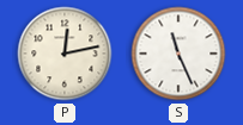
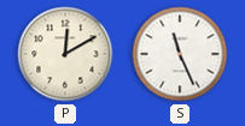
P: 12:13 -> 12:10
